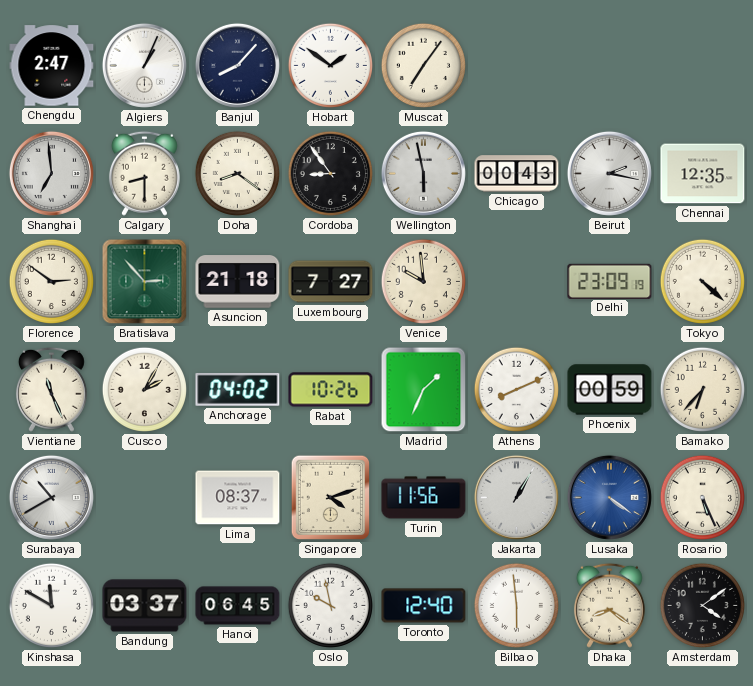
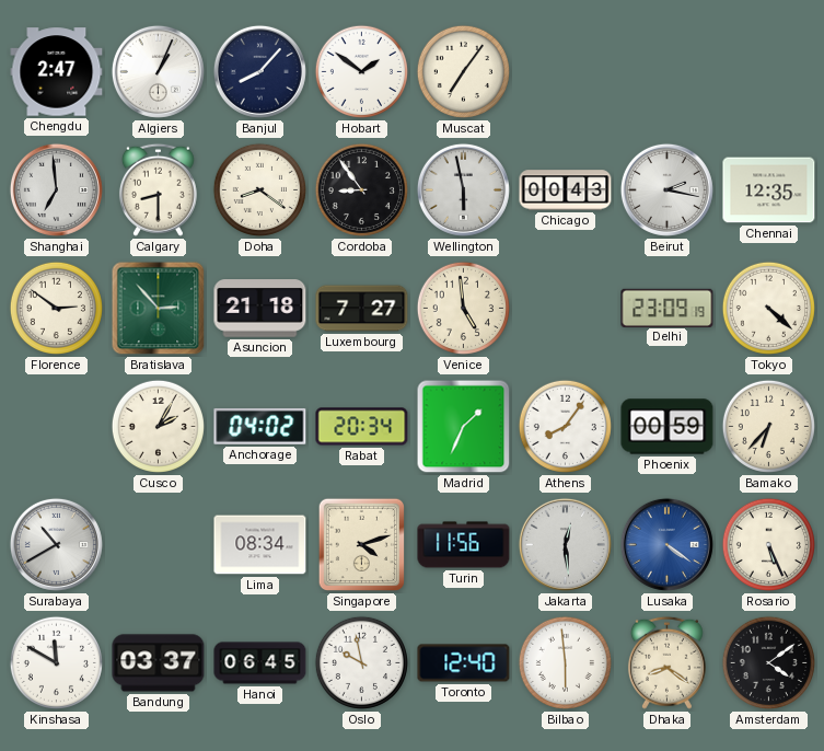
Venice: 9:59 -> 4:59
Vientiane: 11:26 -> none
Rabat: 10:26 -> 20:34
Athens: 8:11 -> 8:06
Lima: 08:37 -> 08:34
Jakarta: 1:05 -> 12:29
